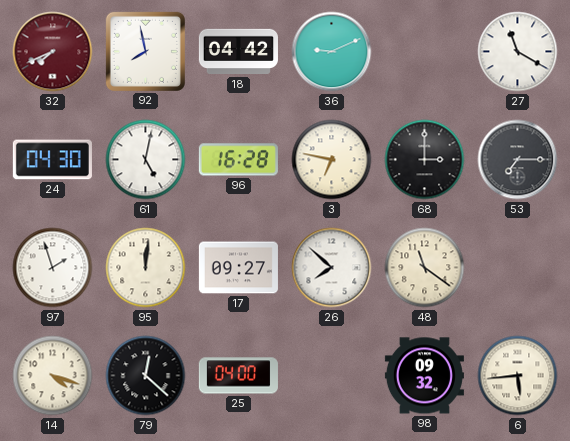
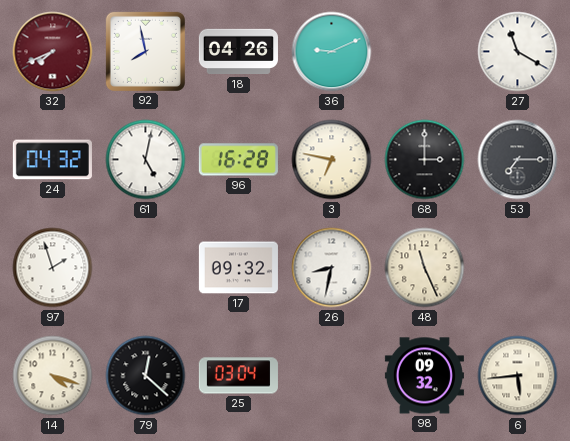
18: 04:42 -> 04:26
24: 04:30 -> 04:32
95: 12:01 -> none
17: 09:27 -> 09:32
26: 7:52 -> 8:32
48: 11:21 -> 11:26
25: 04:00 -> 03:04
